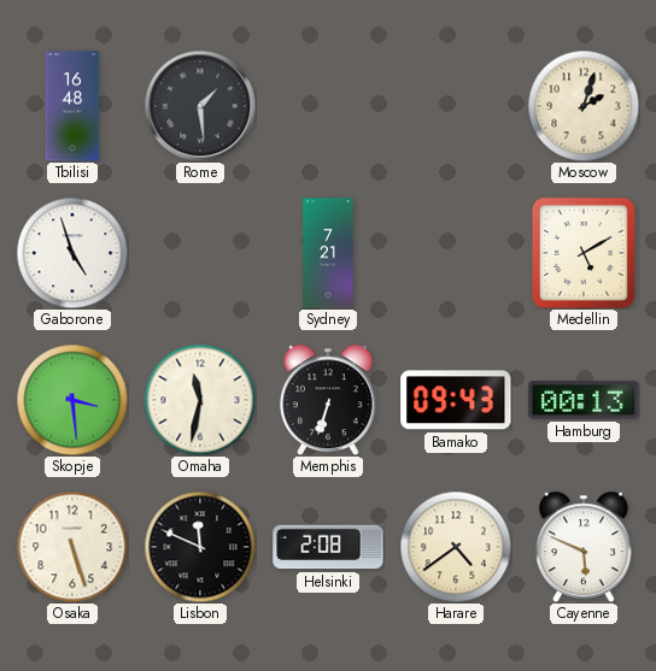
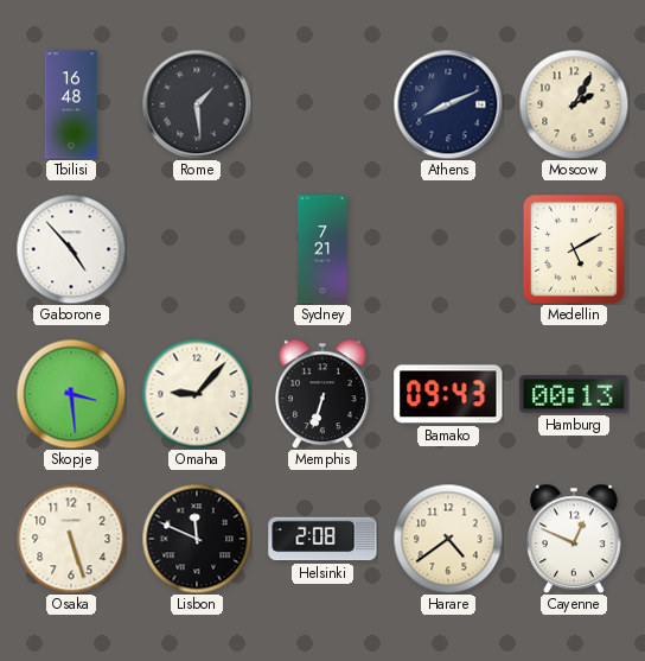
Athens: none -> 8:11
Moscow: 2:03 -> 2:05
Gaborone: 4:57 -> 4:53
Omaha: 11:32 -> 9:07
Cayenne: 5:49 -> 12:49
